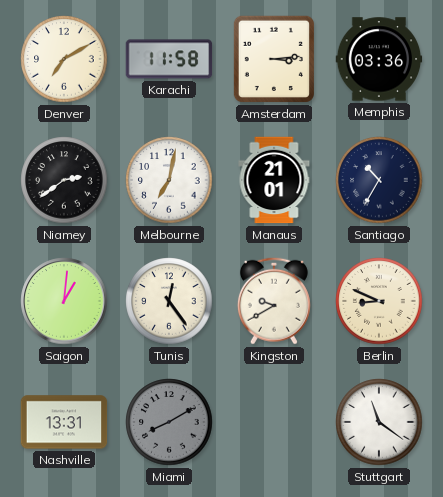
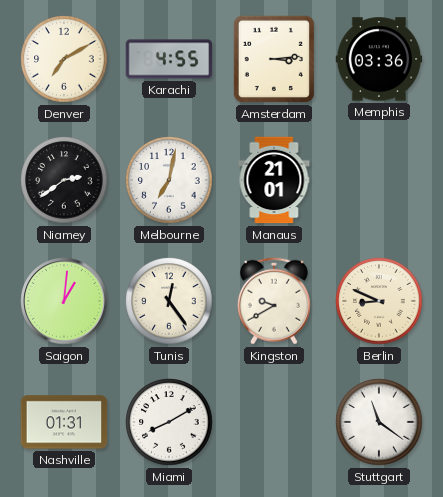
Karachi: 11:58 -> 4:55
Santiago: 10:35 -> none
Nashville: 13:31 -> 01:31
Miami dial: grey -> white
